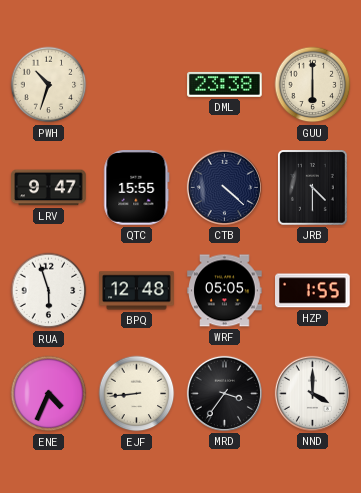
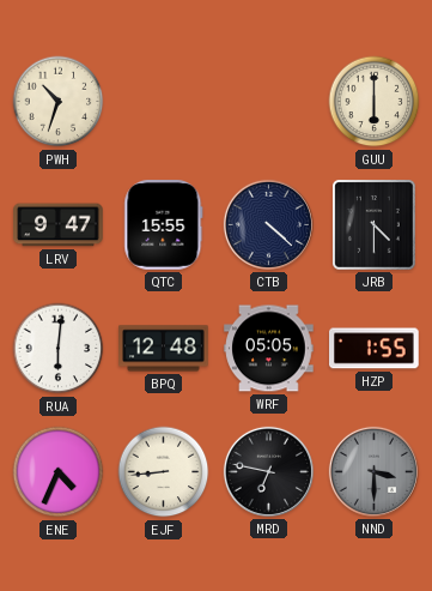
DML: 23:38 -> none
RUA: 5:57 -> 6:01
MRD: 3:36 -> 6:47
NND: 4:00 -> 3:30
NND dial: white -> grey
